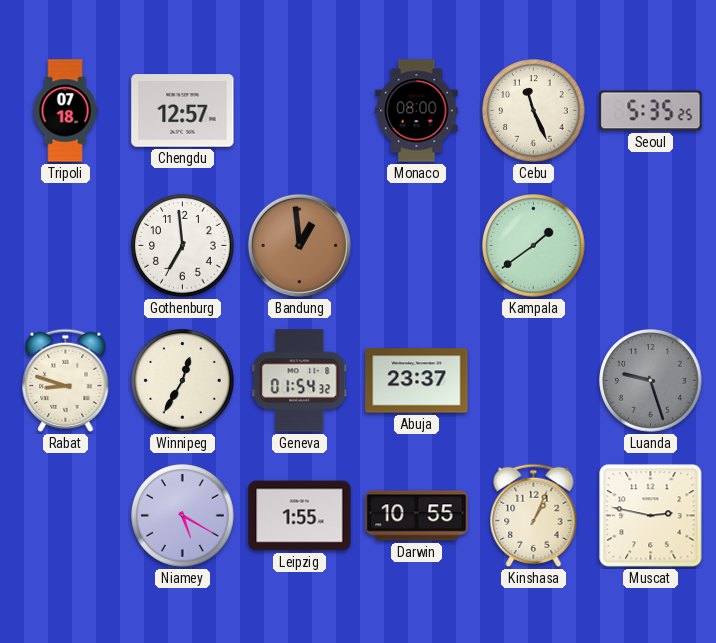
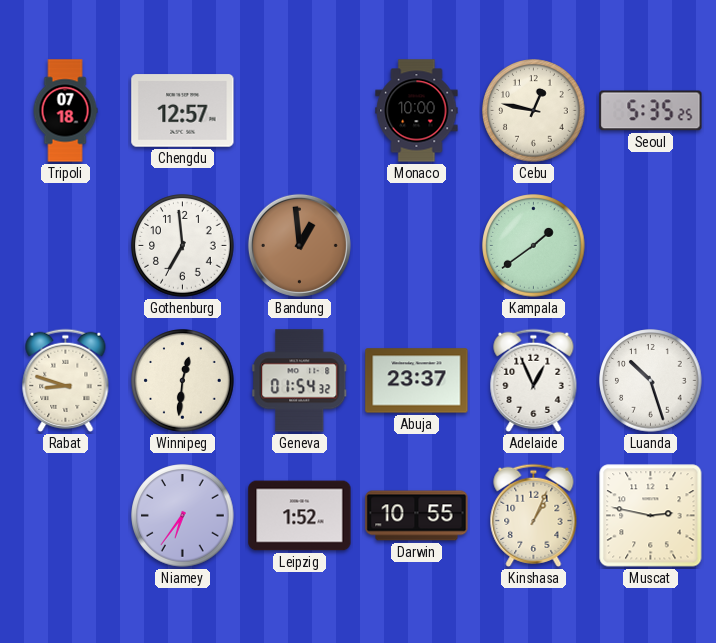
Monaco: 08:00 -> 10:00
Cebu: 11:26 -> 12:47
Winnipeg: 12:35 -> 12:31
Adelaide: none -> 12:56
Luanda: 9:27 -> 10:27
Luanda dial: grey -> white
Niamey: 5:20 -> 6:36
Leipzig: 1:55 -> 1:52
